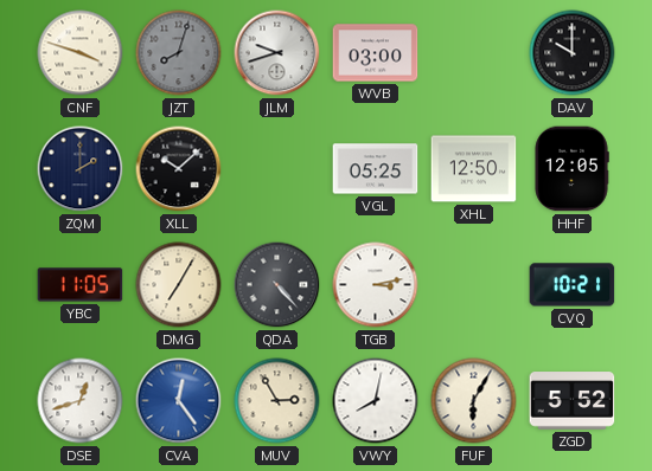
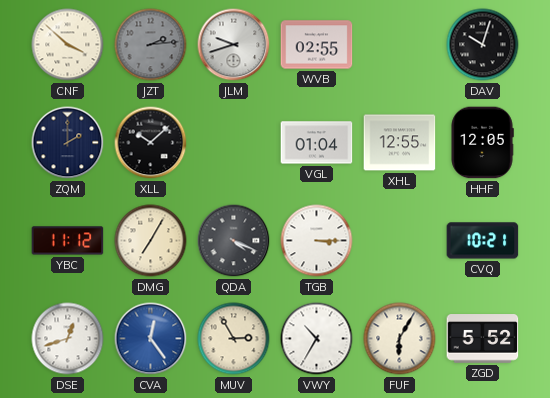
CNF: 3:48 -> 3:52
JZT: 8:03 -> 2:14
WVB: 03:00 -> 02:55
DAV: 10:00 -> 10:03
VGL: 05:25 -> 01:04
XHL: 12:50 -> 12:55
YBC: 11:05 -> 11:12
QDA: 4:23 -> 4:19
TGB: 3:13 -> 3:15
VWY: 8:02 -> 10:35
